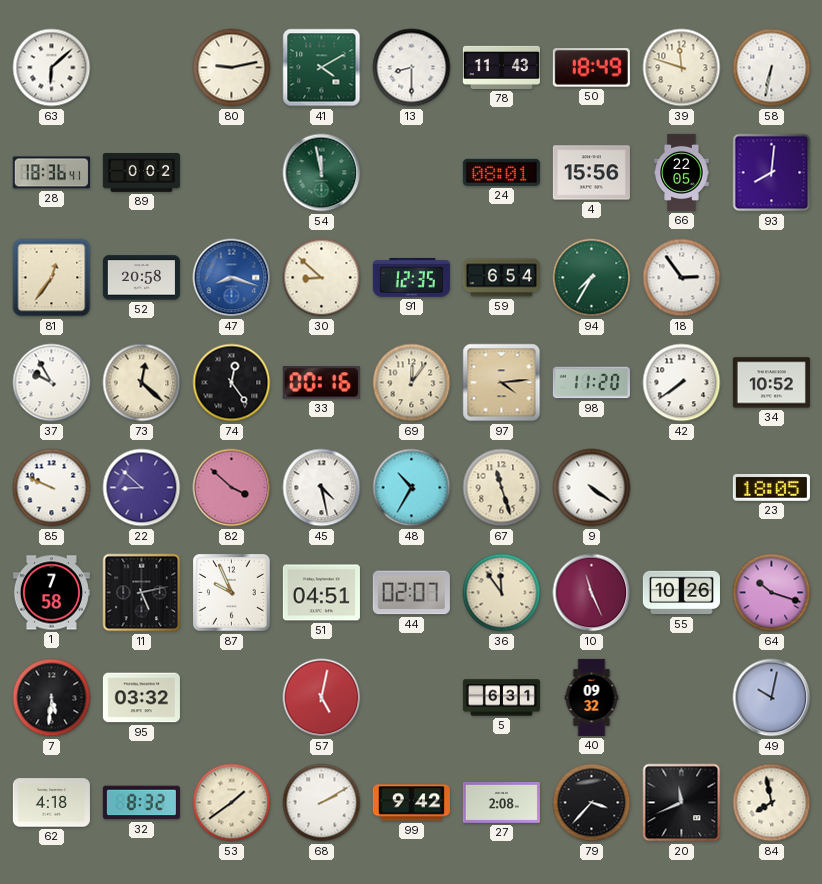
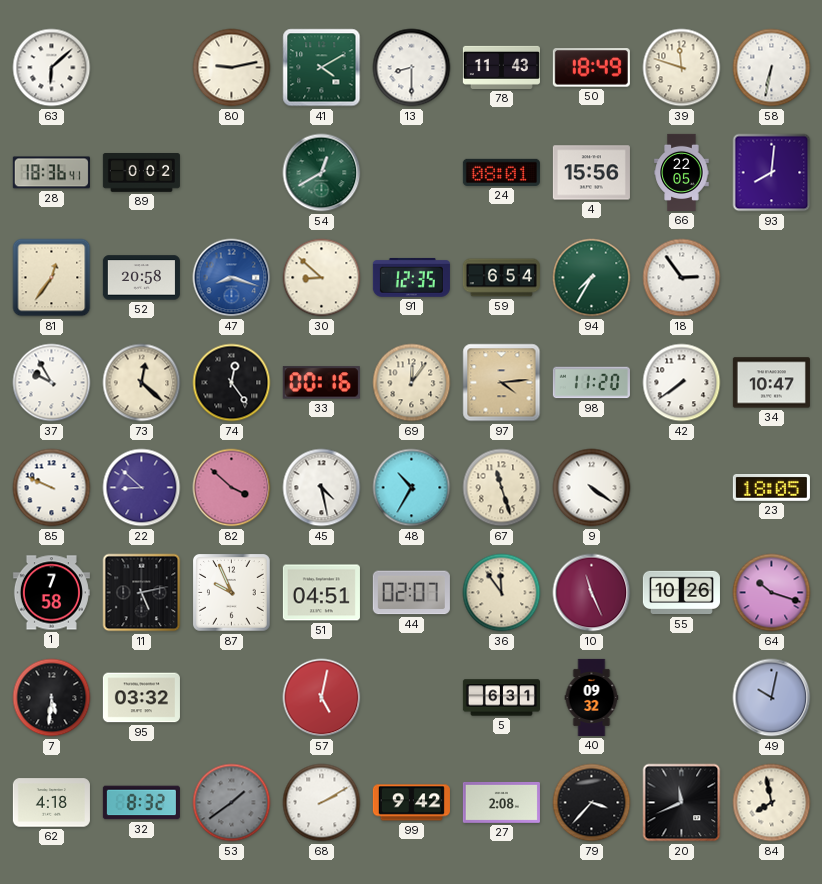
54: 11:58 -> 12:40
34: 10:52 -> 10:47
53 dial: cream -> grey
